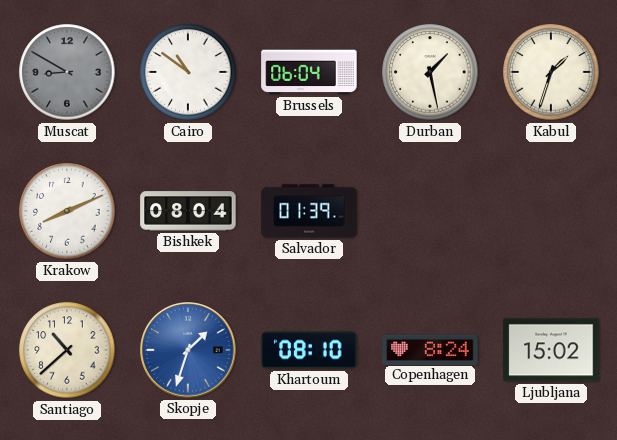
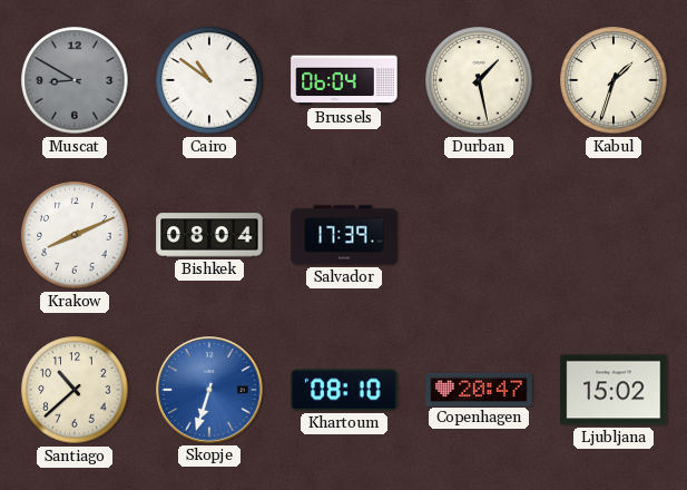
Salvador: 01:39 -> 17:39
Skopje: 1:33 -> 6:33
Copenhagen: 8:24 -> 20:47
